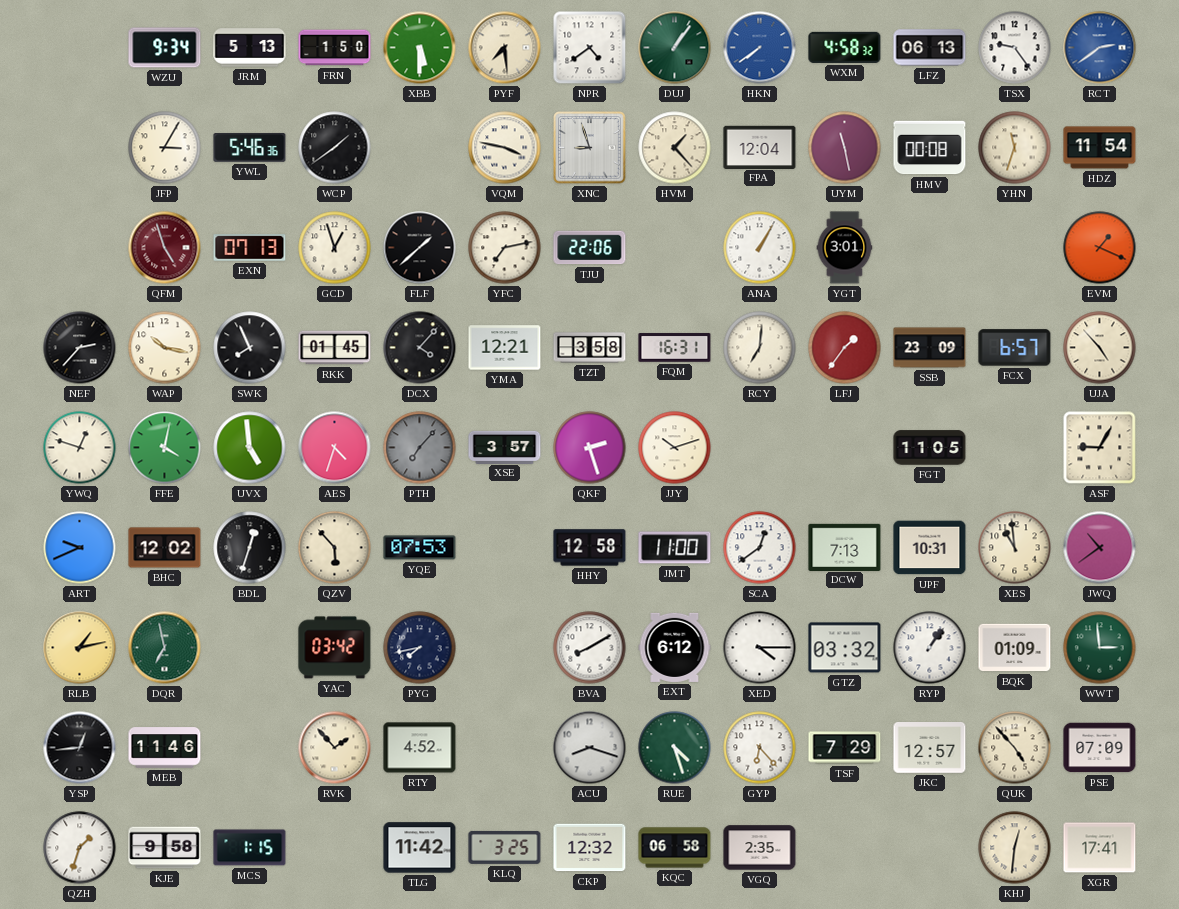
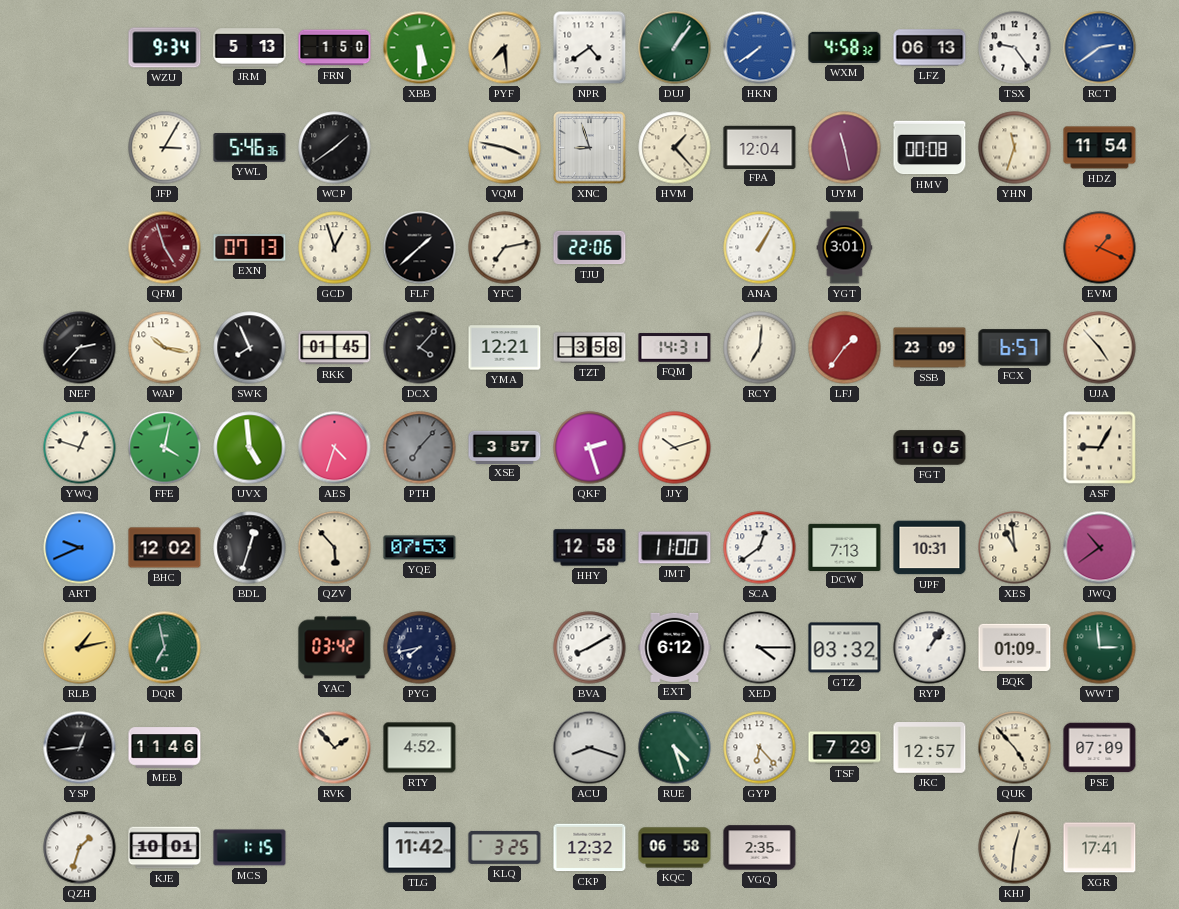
FQM: 16:31 -> 14:31
KJE: 9:58 -> 10:01
